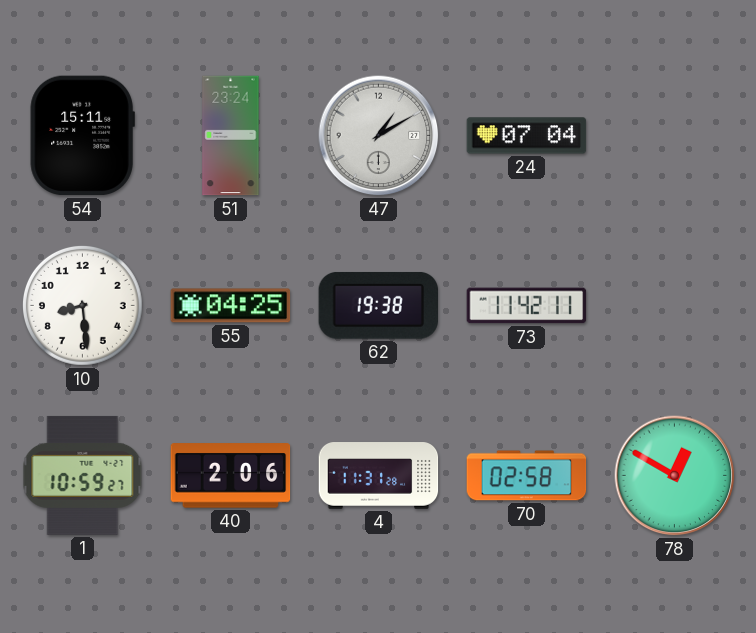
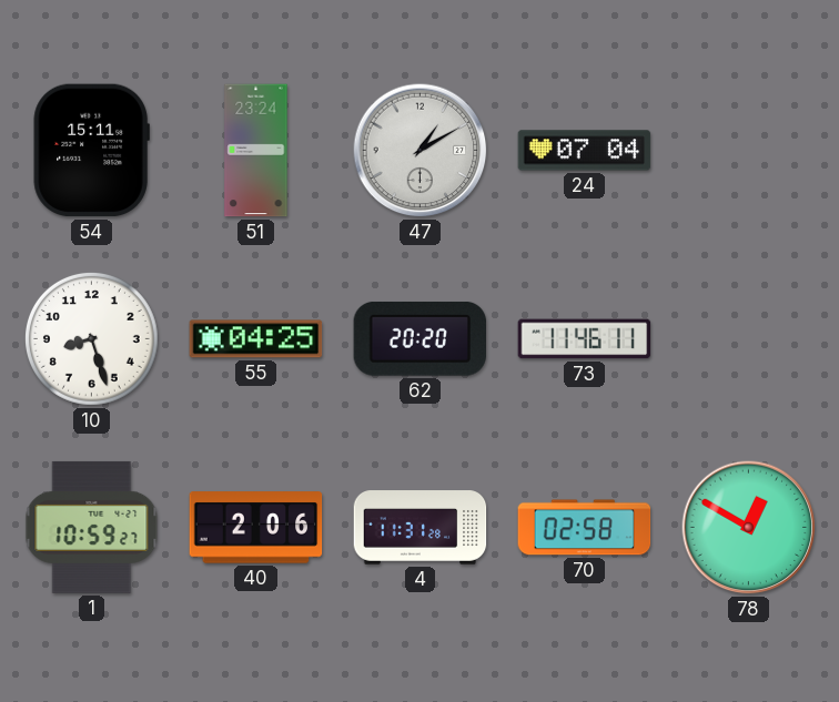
10: 8:29 -> 8:27
62: 19:38 -> 20:20
73: 11:42 -> 11:46
